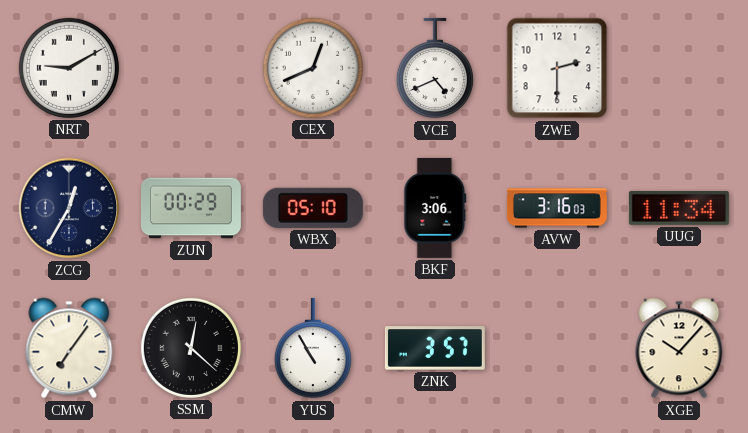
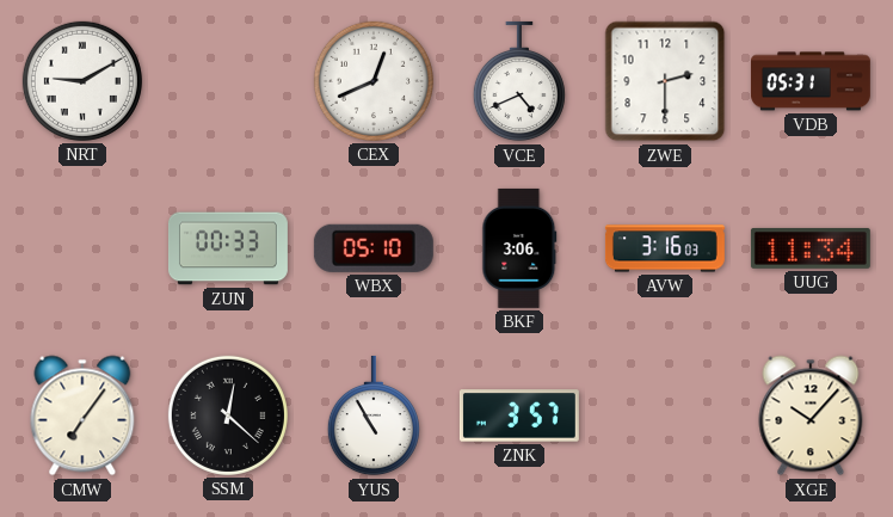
VDB: none -> 05:31
ZCG: 12:35 -> none
ZUN: 00:29 -> 00:33
